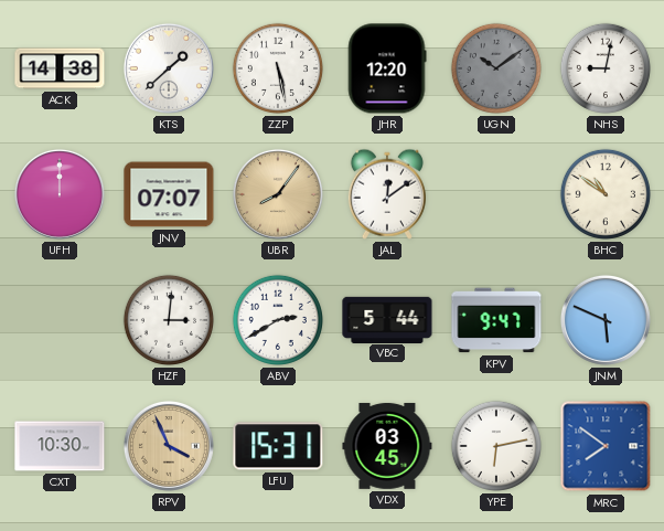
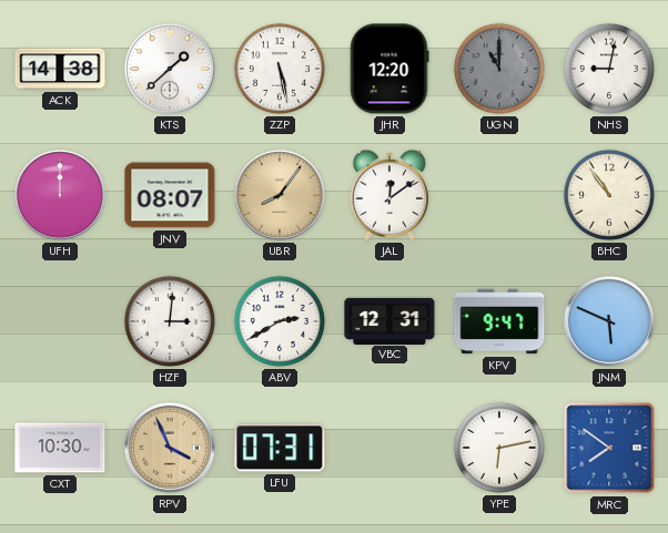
UGN: 10:09 -> 11:00
JNV: 07:07 -> 08:07
BHC: 10:51 -> 10:54
VBC: 5:44 -> 12:31
LFU: 15:31 -> 07:31
VDX: 03:45 -> none
